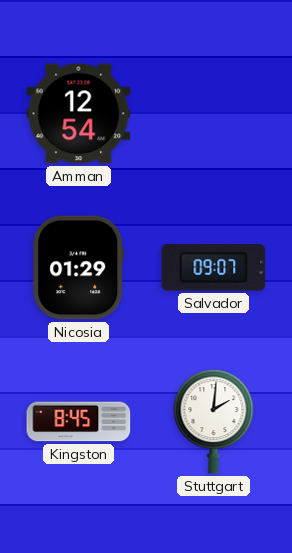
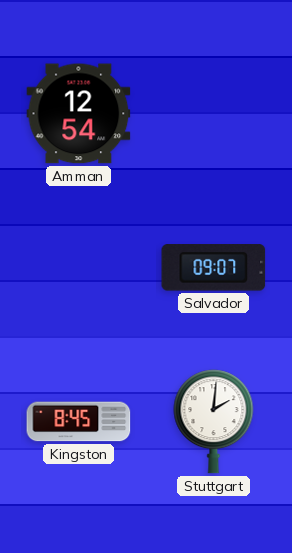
Nicosia: 01:29 -> none
